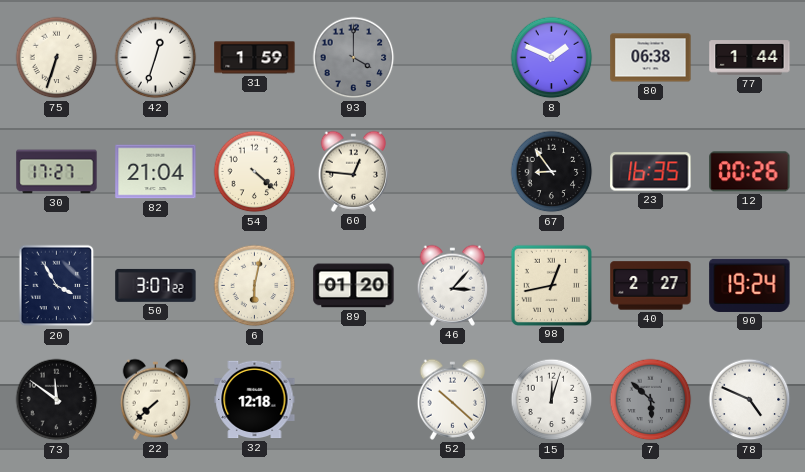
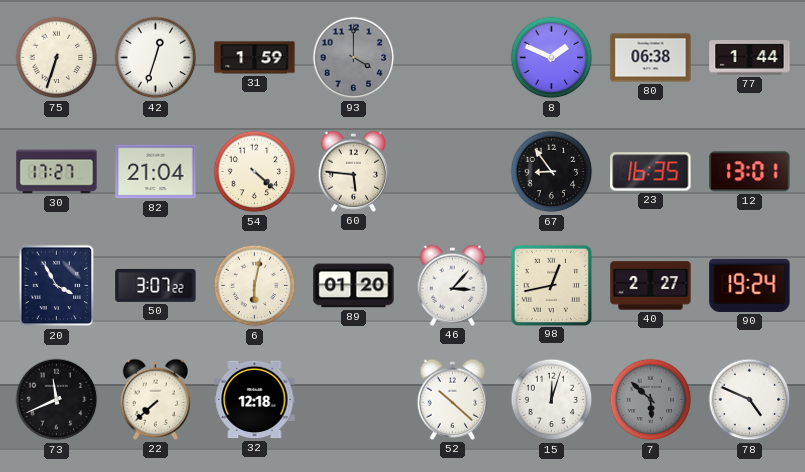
60: 12:46 -> 5:46
12: 00:26 -> 13:01
73: 11:51 -> 11:41
